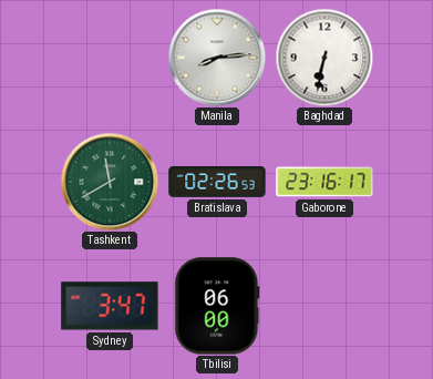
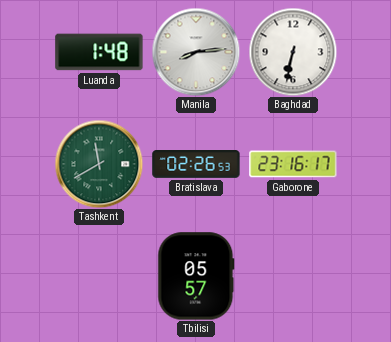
Luanda: none -> 1:48
Sydney: 3:47 -> none
Tbilisi: 06:00 -> 05:57
